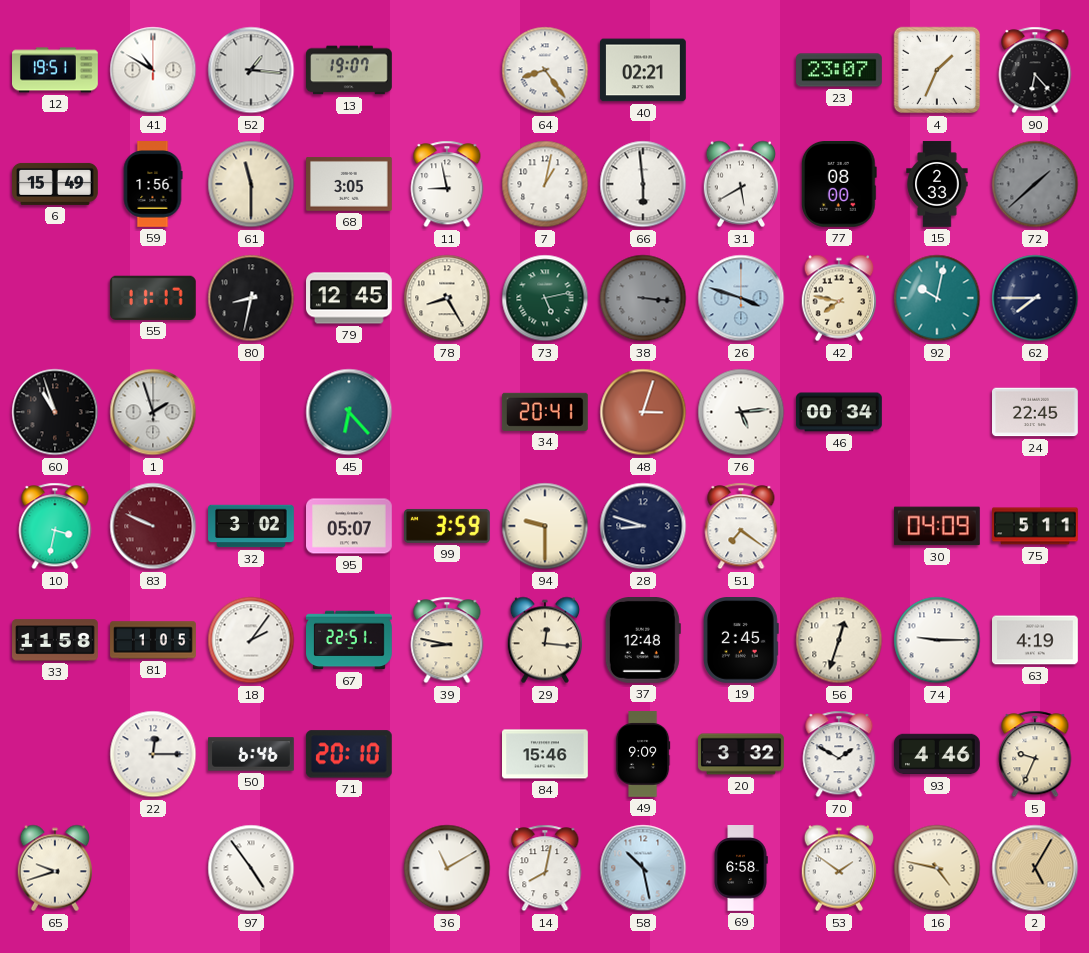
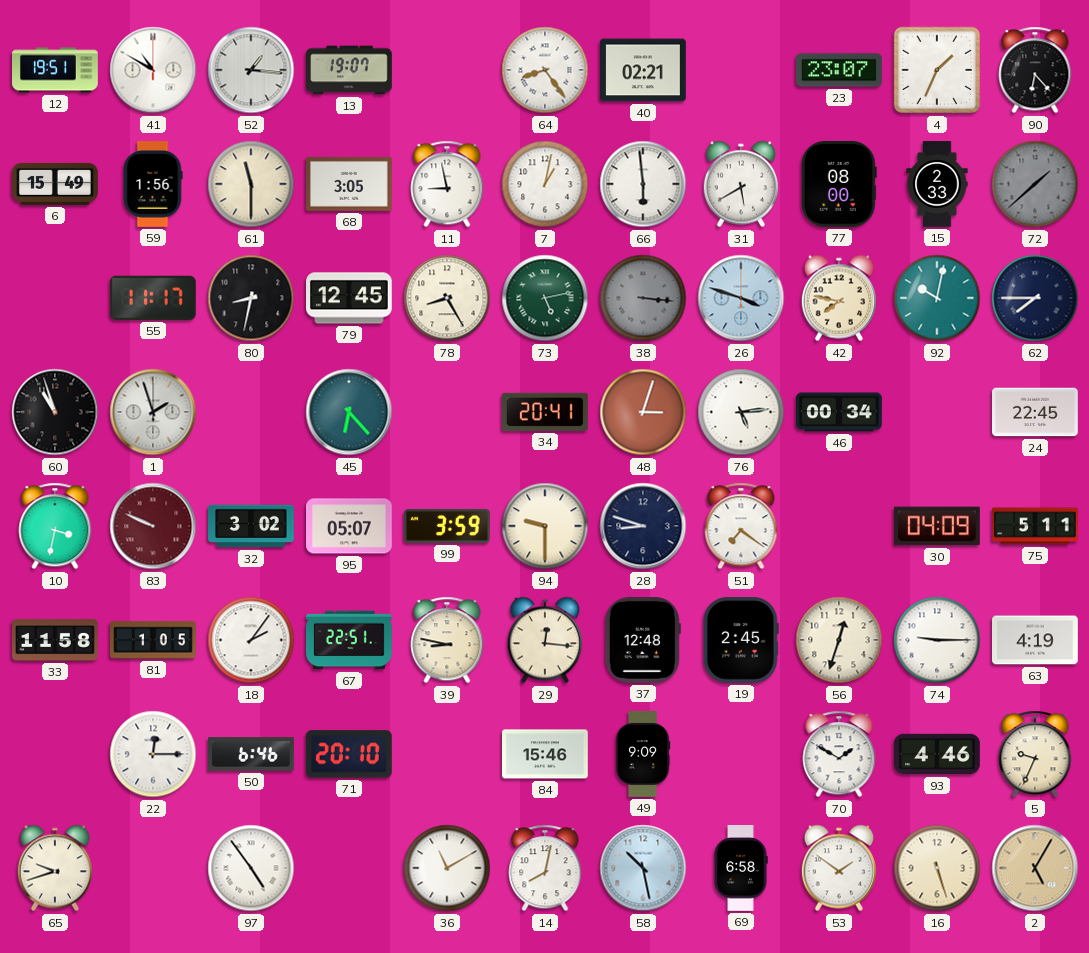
20: 3:32 -> none
16: 4:47 -> 5:27
